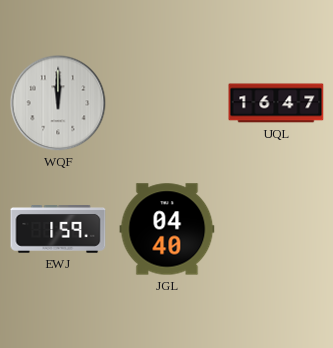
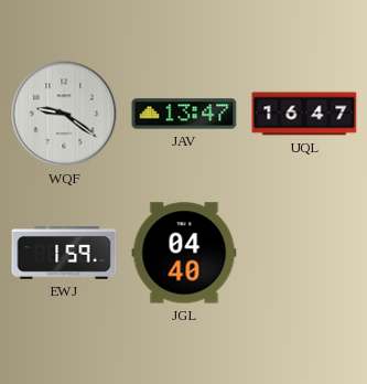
WQF: 12:00 -> 9:21
JAV: none -> 13:47
